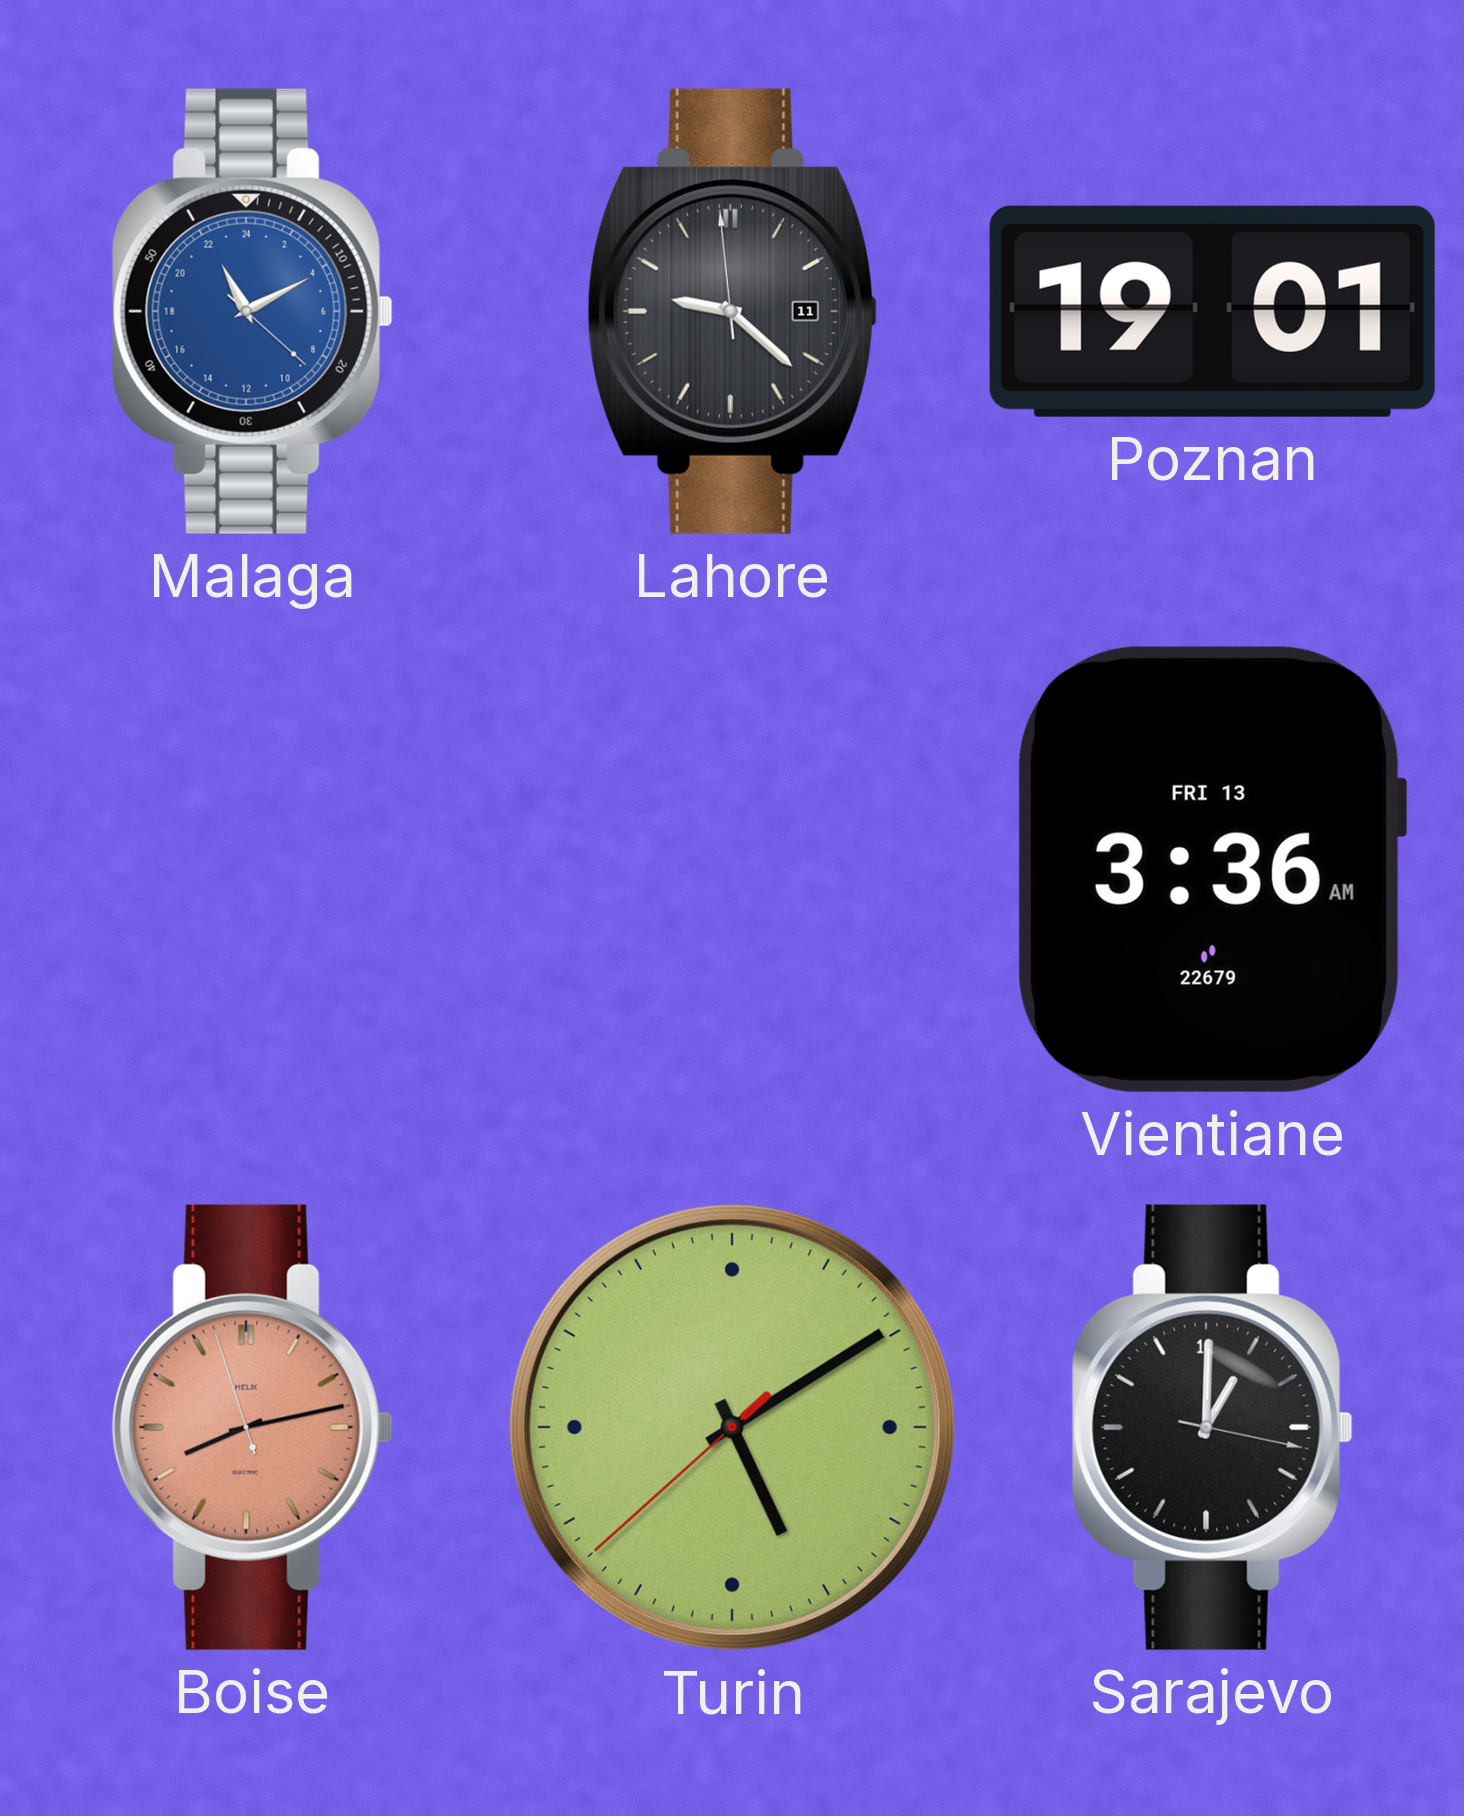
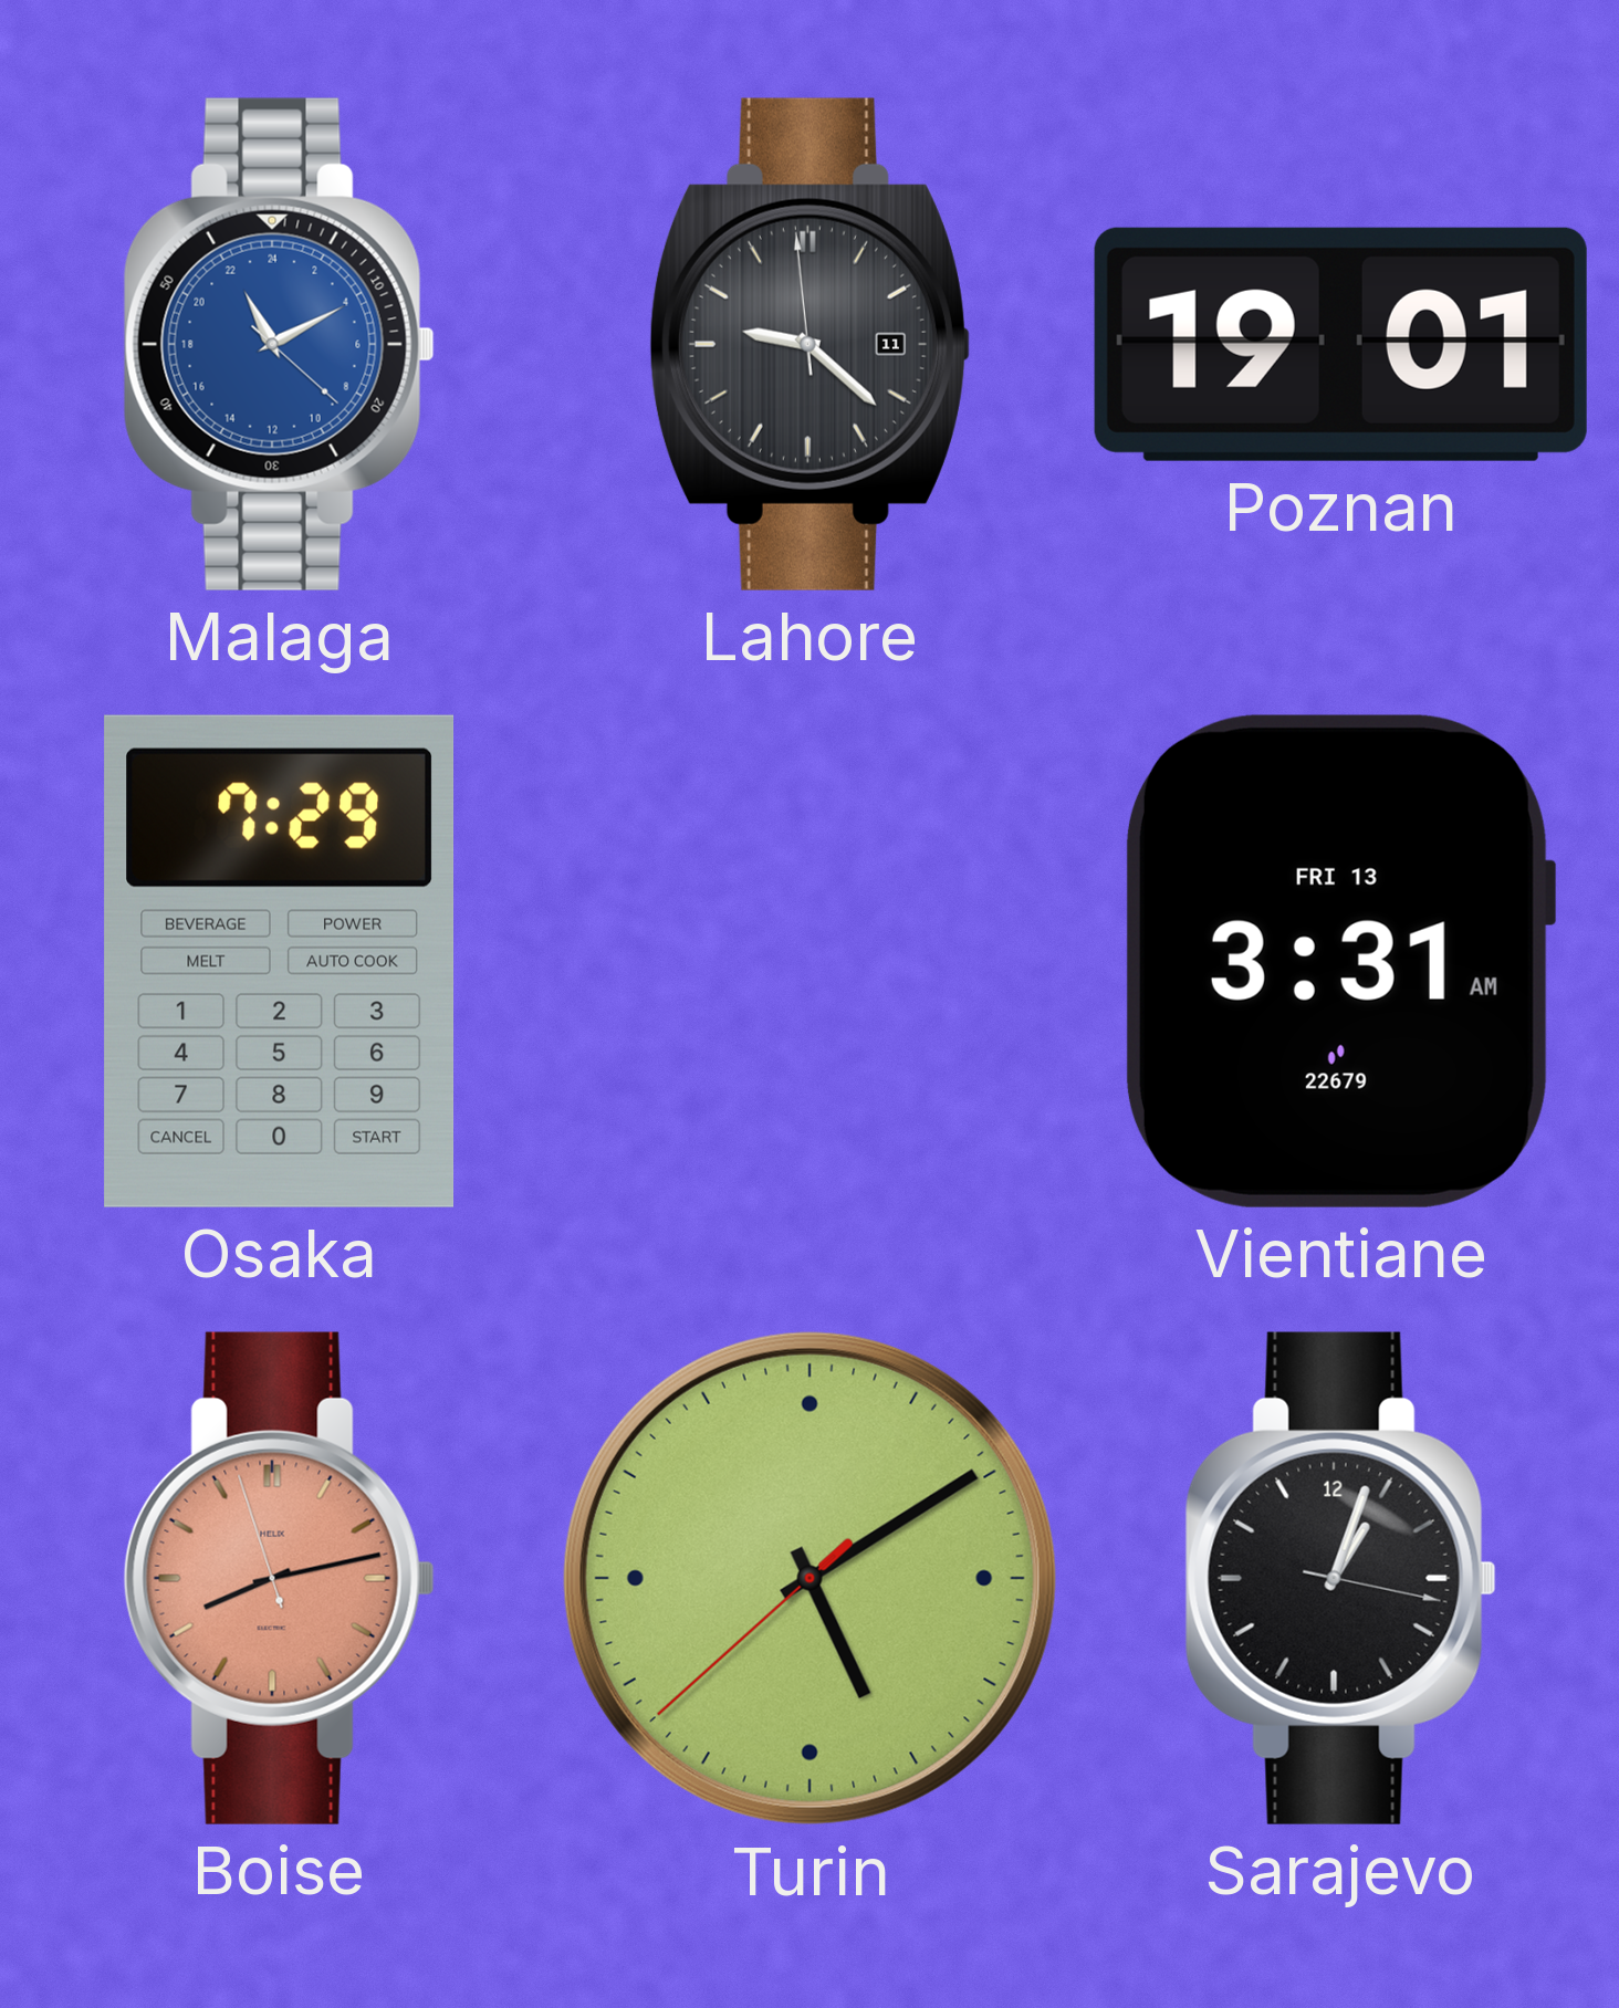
Osaka: none -> 7:29
Vientiane: 3:36 -> 3:31
Sarajevo: 1:00 -> 1:03
